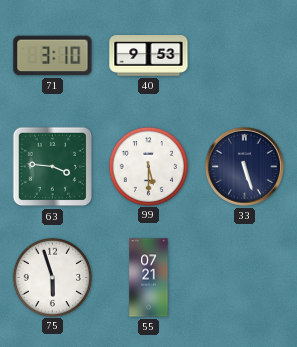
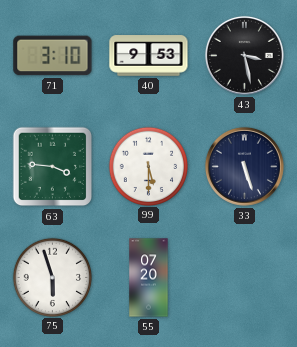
43: none -> 3:28
55: 07:21 -> 07:20
